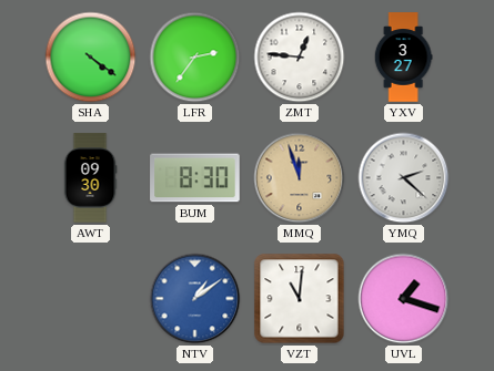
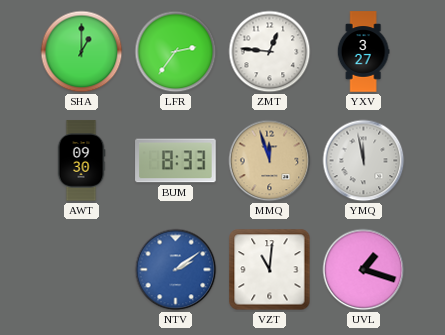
SHA: 4:21 -> 1:00
BUM: 8:30 -> 8:33
YMQ: 2:22 -> 11:58
NTV: 1:09 -> 2:09
